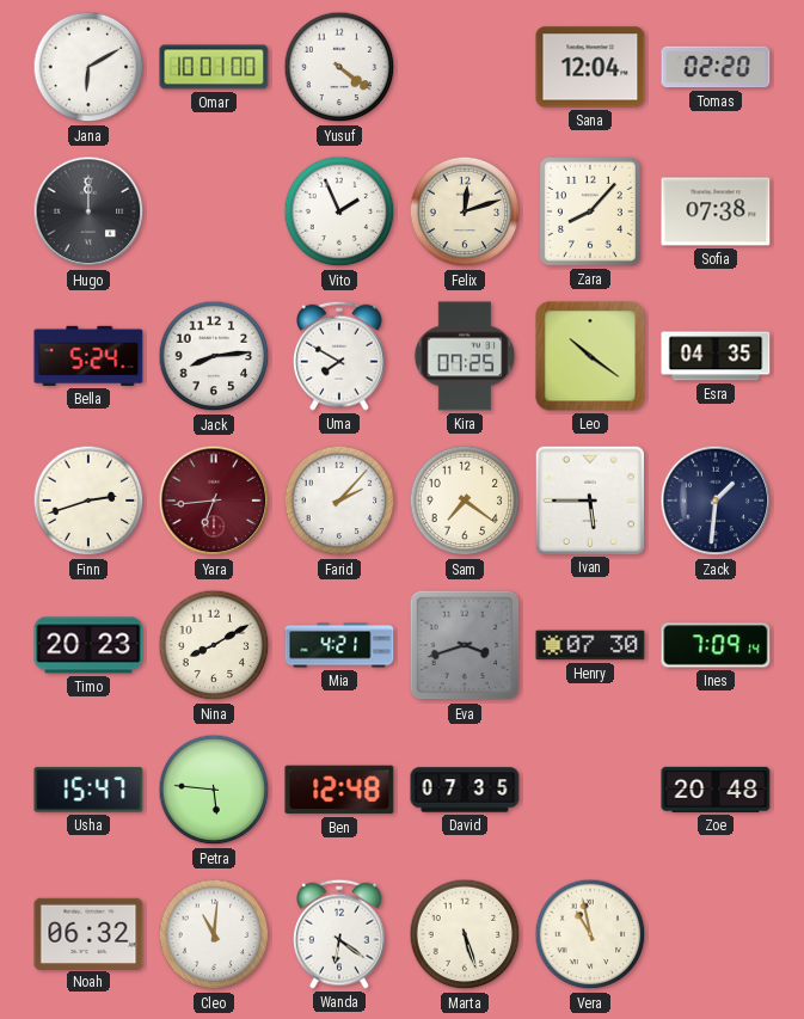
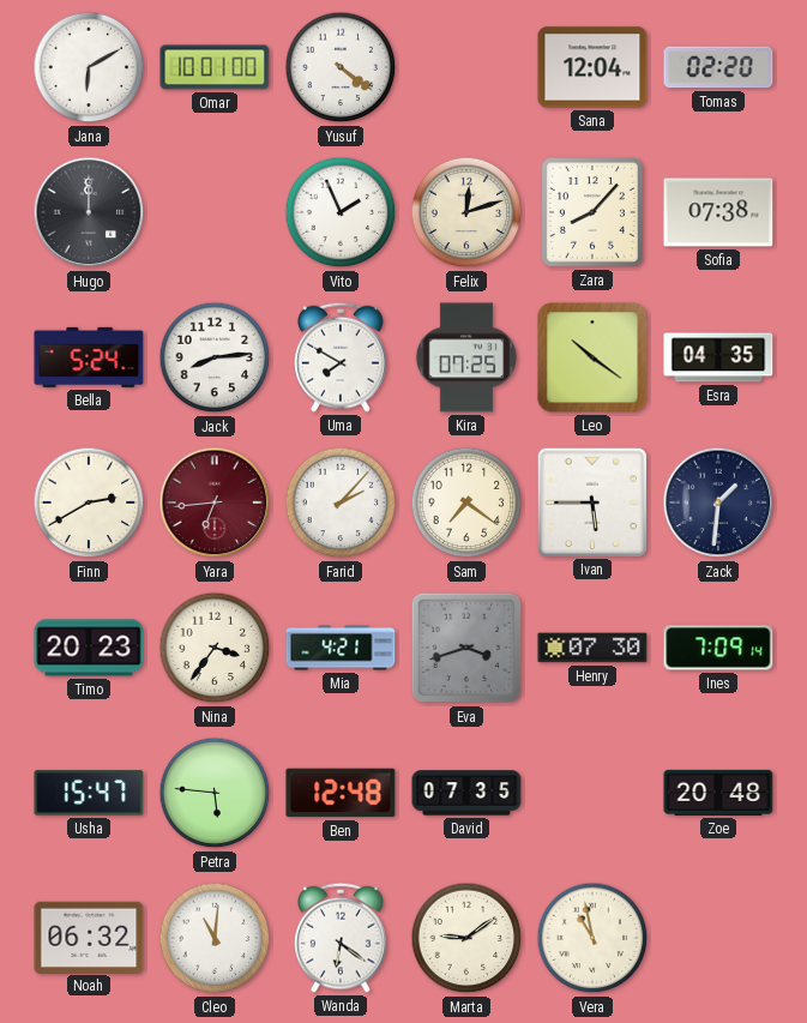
Finn: 2:42 -> 2:40
Nina: 8:10 -> 3:36
Marta: 5:27 -> 9:09
